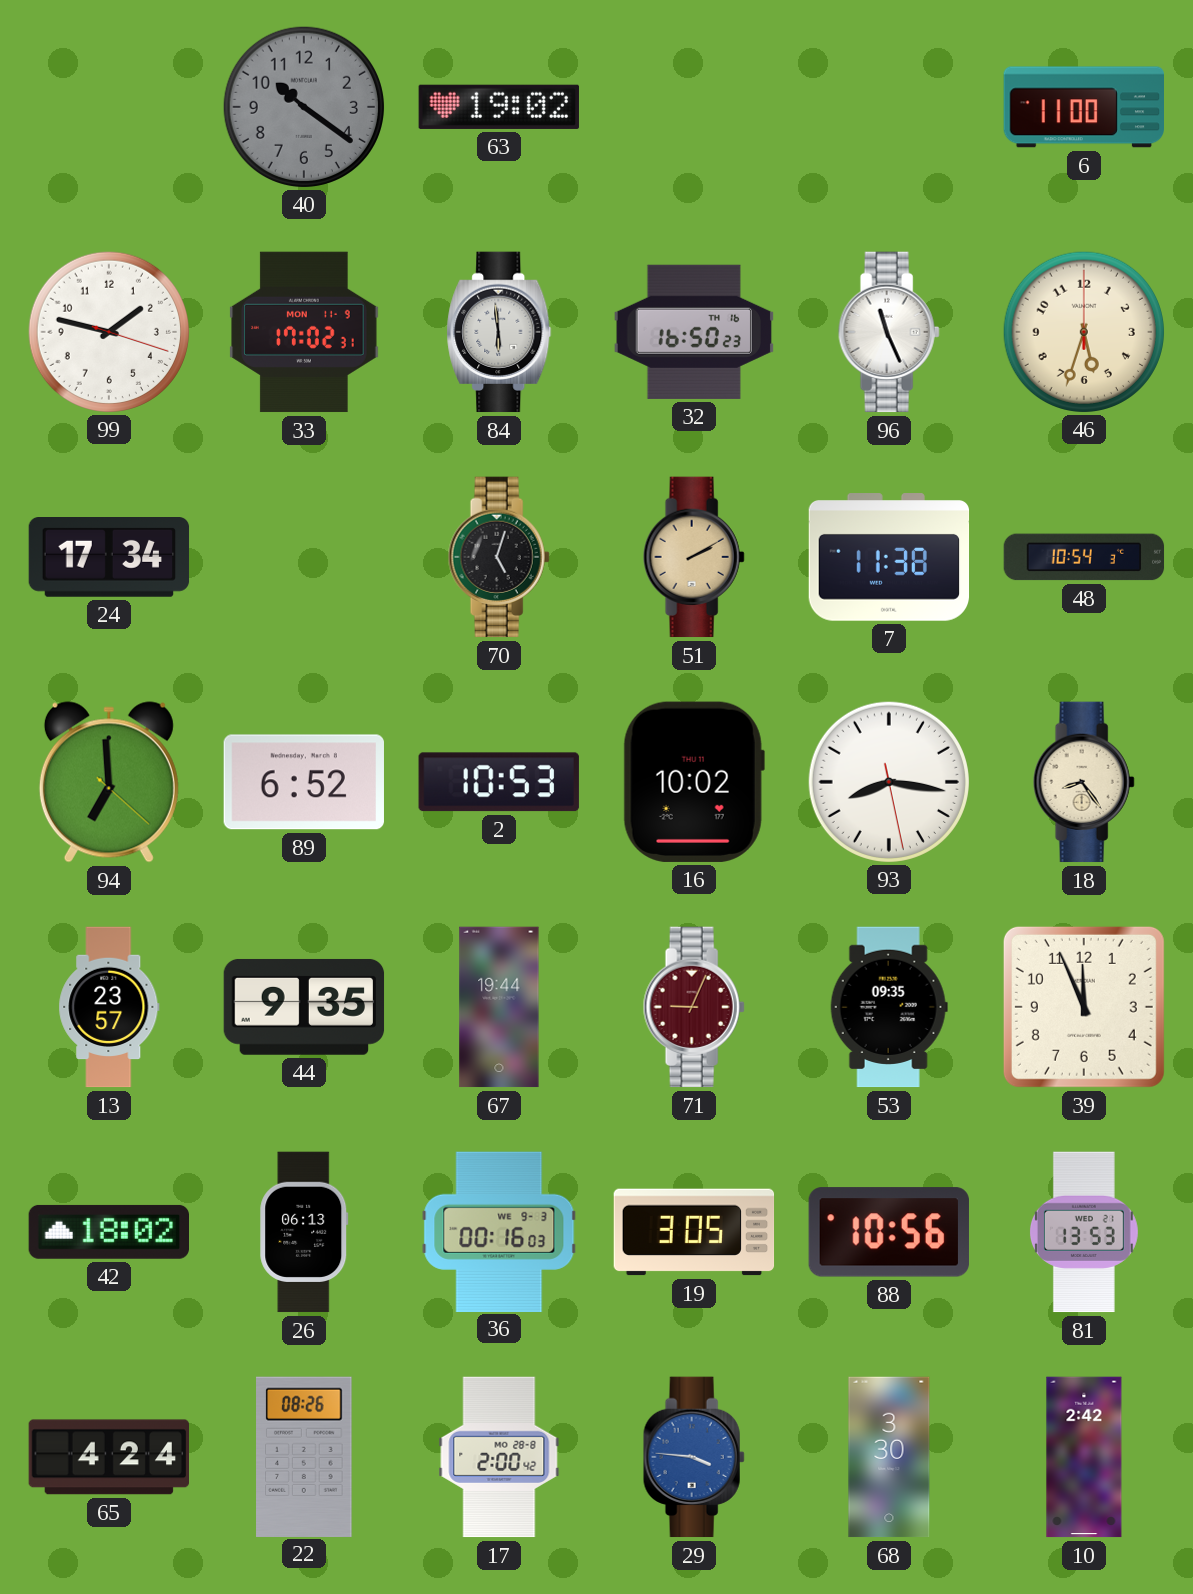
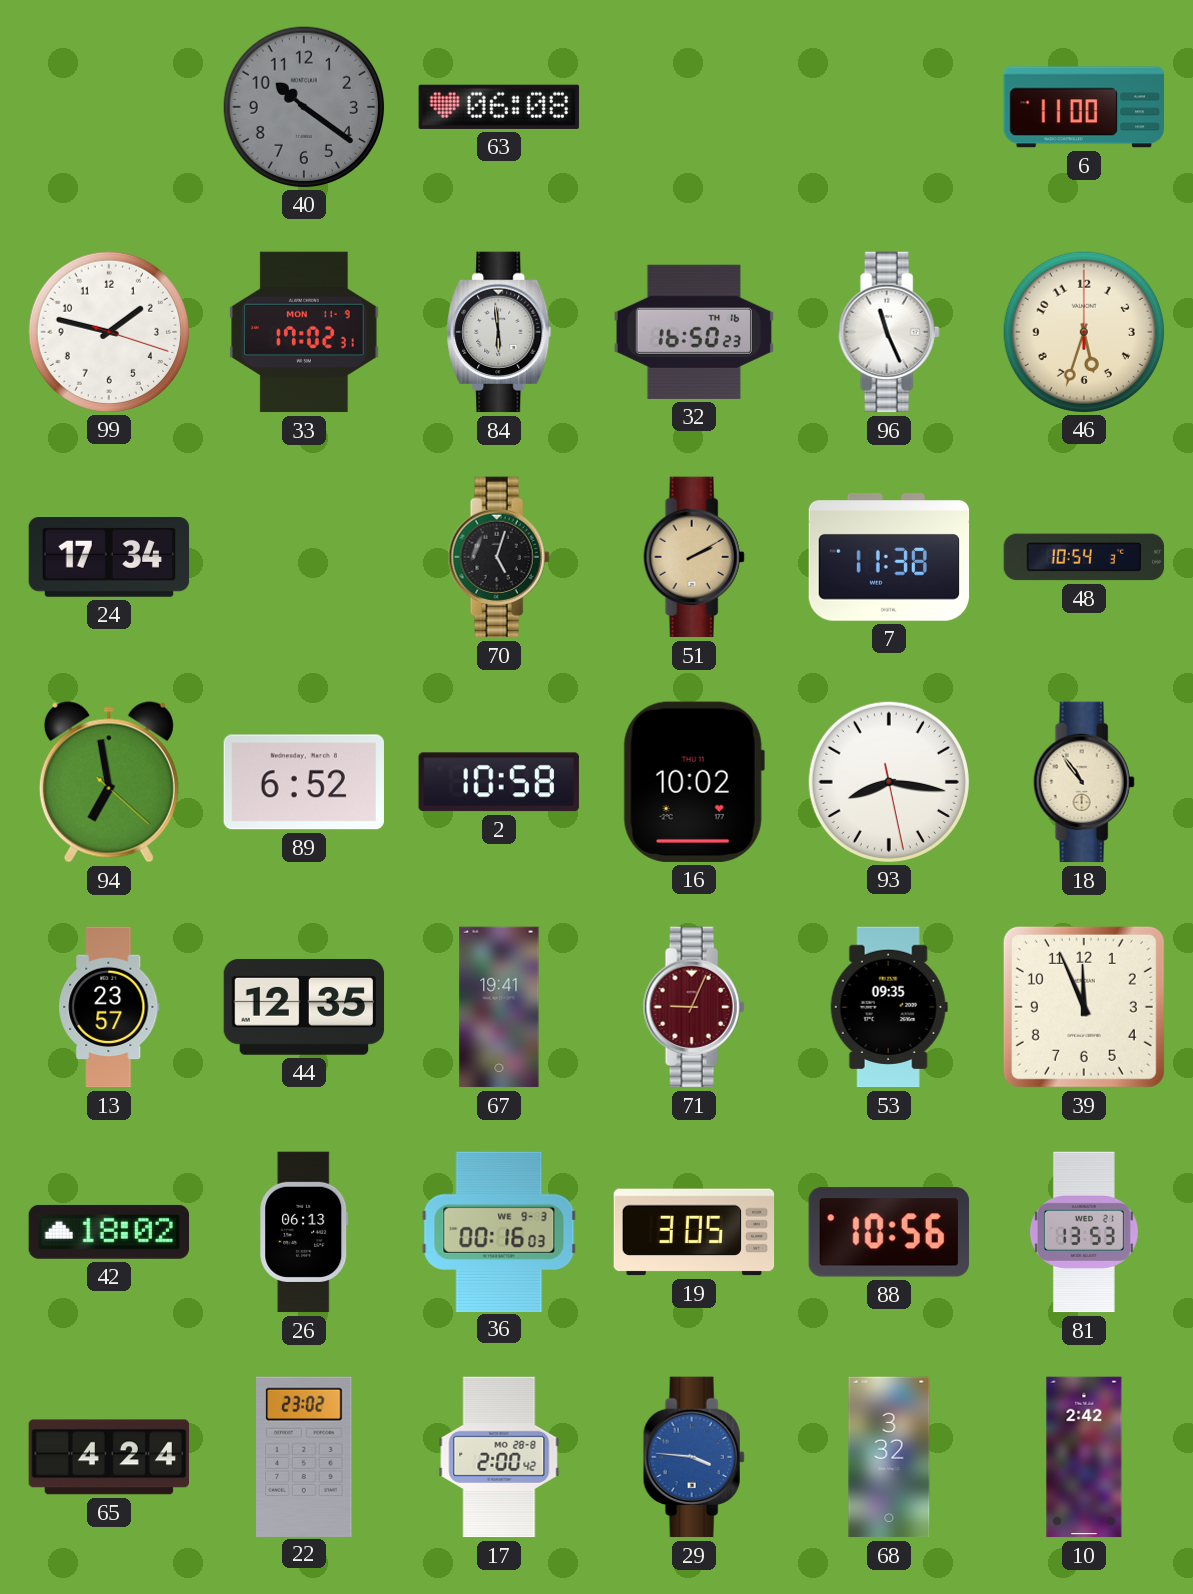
63: 19:02 -> 06:08
94: 6:59 -> 6:58
2: 10:53 -> 10:58
18: 8:24 -> 10:54
44: 9:35 -> 12:35
67: 19:44 -> 19:41
22: 08:26 -> 23:02
68: 3:30 -> 3:32
